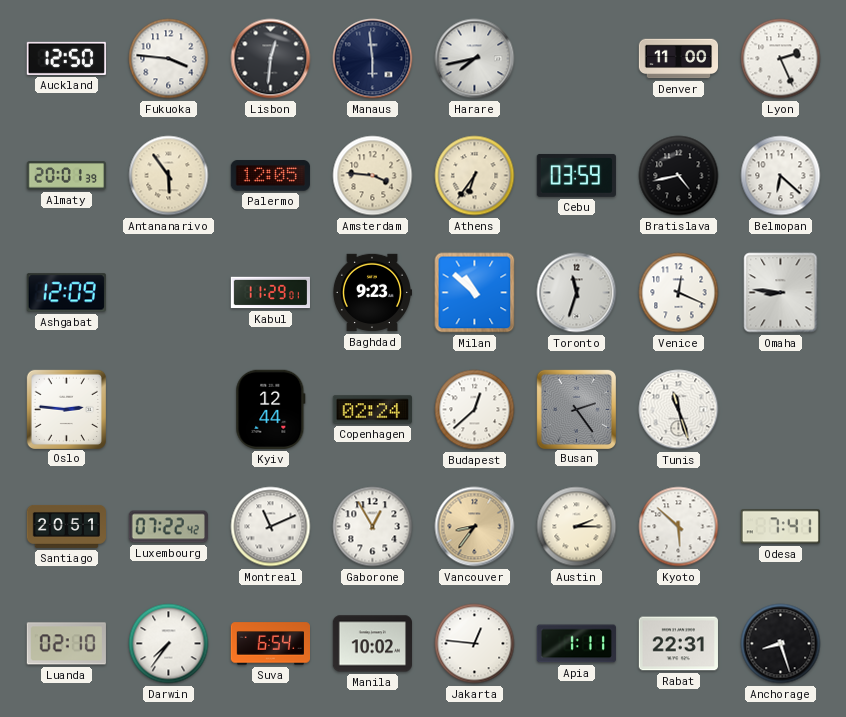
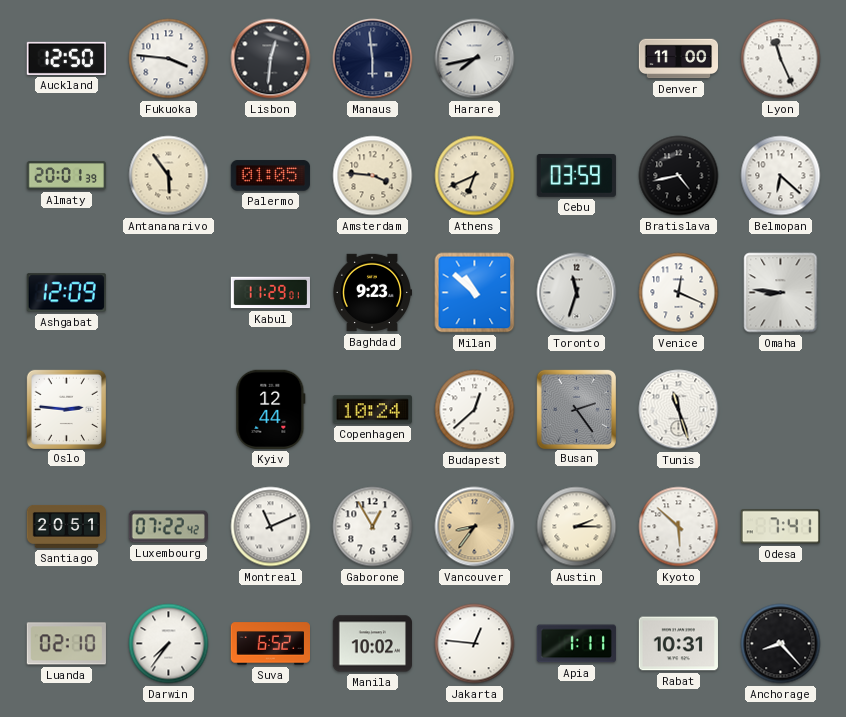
Lyon: 2:26 -> 11:26
Palermo: 12:05 -> 01:05
Athens: 6:36 -> 6:41
Copenhagen: 02:24 -> 10:24
Suva: 6:54 -> 6:52
Rabat: 22:31 -> 10:31
Anchorage: 8:27 -> 8:23
